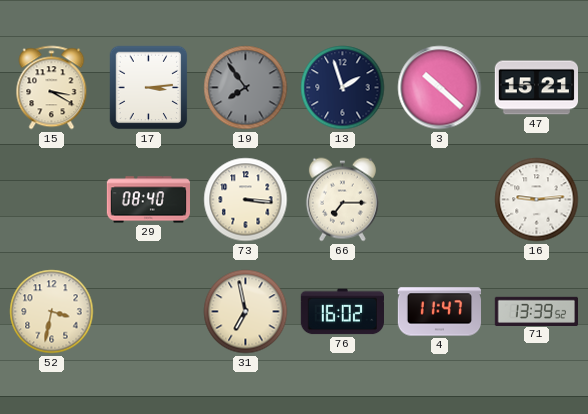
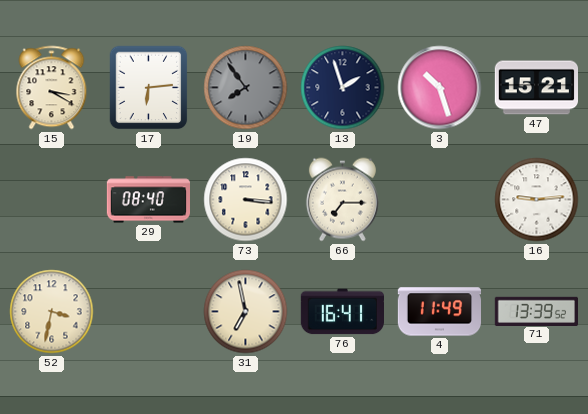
17: 3:14 -> 6:14
3: 10:22 -> 10:27
76: 16:02 -> 16:41
4: 11:47 -> 11:49
